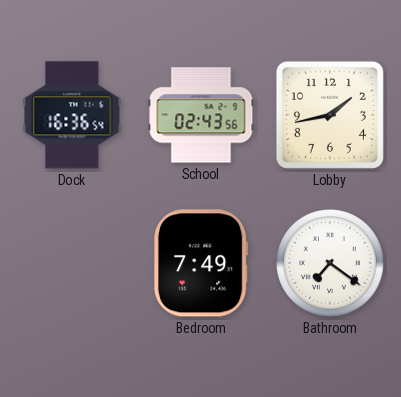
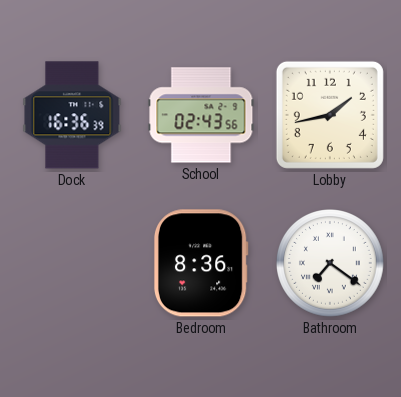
Dock: 16:36:54 -> 16:36:39
Bedroom: 7:49 -> 8:36
